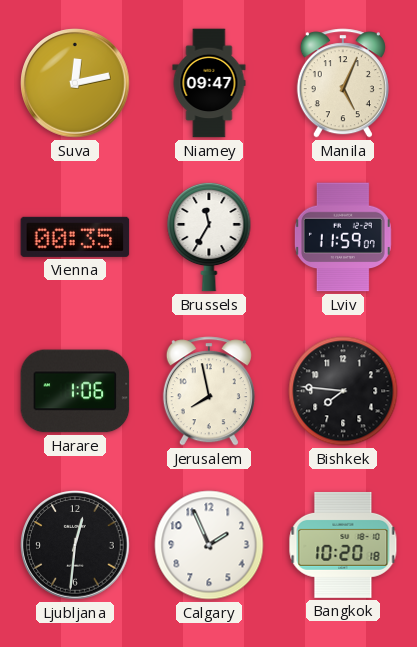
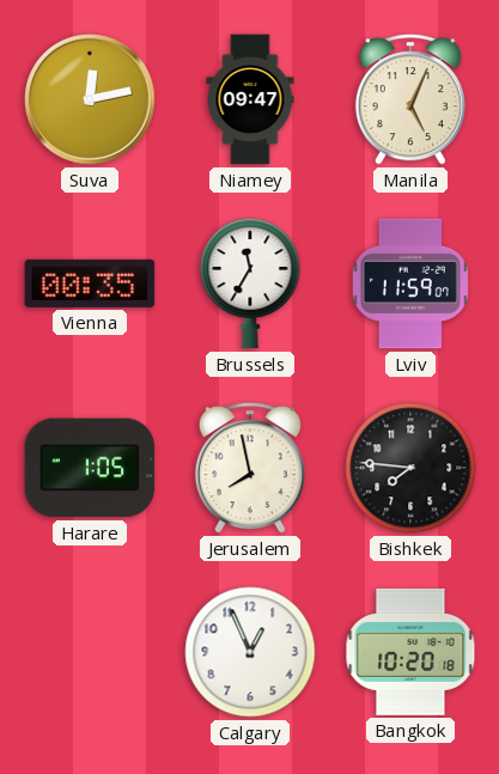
Harare: 1:06 -> 1:05
Ljubljana: 12:31 -> none
Calgary: 1:56 -> 12:56
